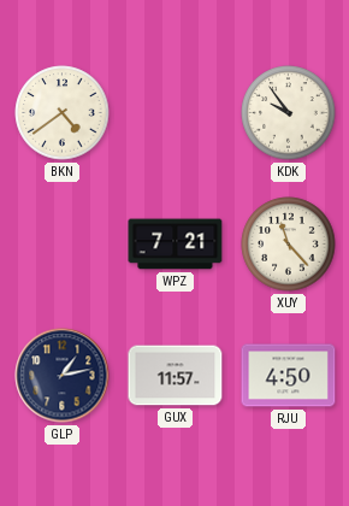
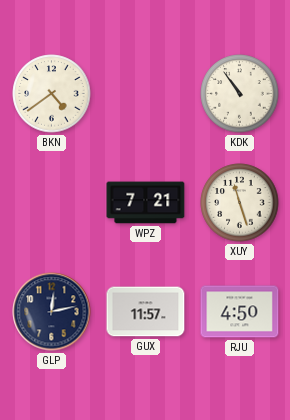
KDK: 9:54 -> 10:54
XUY: 11:23 -> 11:27
GLP: 1:13 -> 12:13
